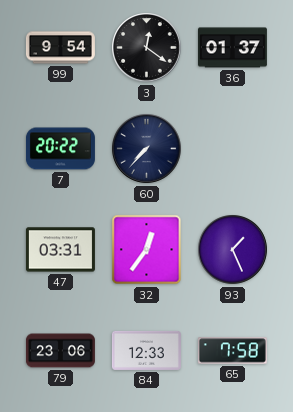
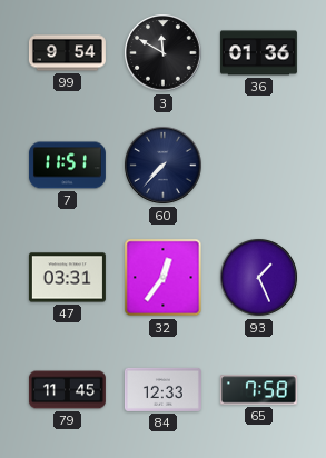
3: 12:21 -> 11:50
36: 01:37 -> 01:36
7: 20:22 -> 11:51
79: 23:06 -> 11:45
